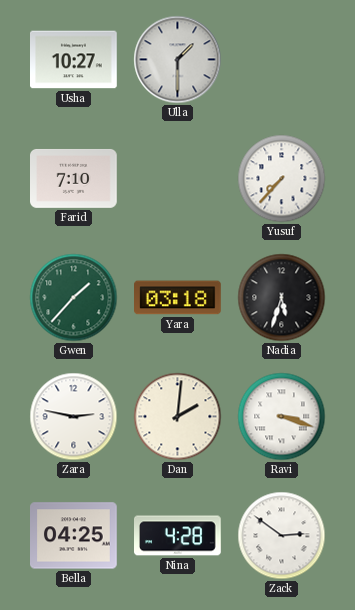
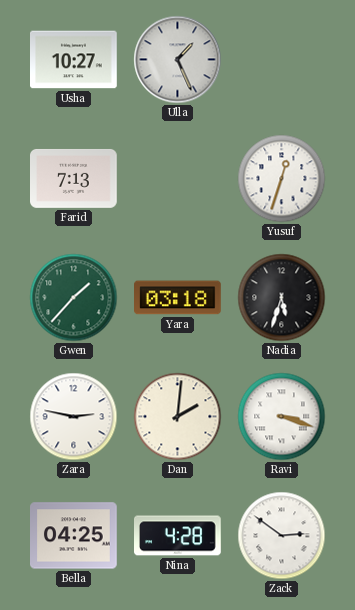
Ulla: 1:30 -> 1:26
Farid: 7:10 -> 7:13
Yusuf: 7:37 -> 12:33
